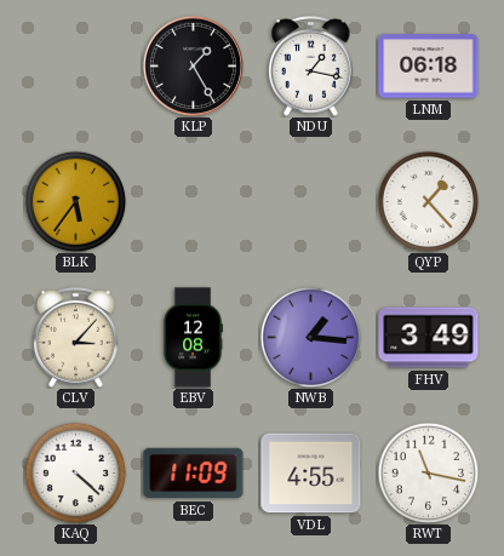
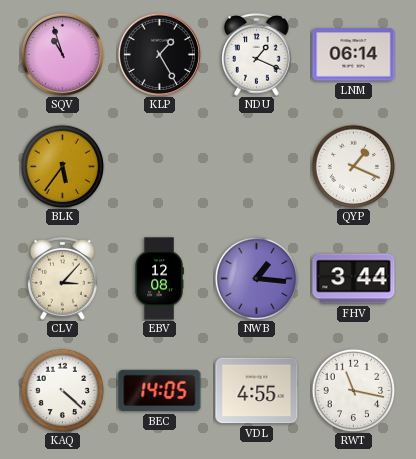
SQV: none -> 10:57
NDU: 1:17 -> 1:19
LNM: 06:18 -> 06:14
QYP: 1:23 -> 1:19
FHV: 3:49 -> 3:44
BEC: 11:09 -> 14:05
